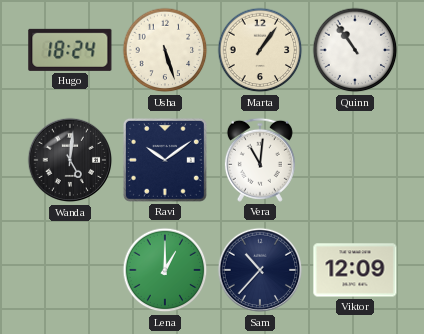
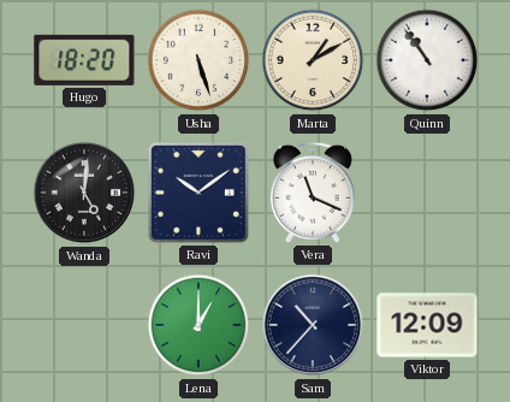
Hugo: 18:24 -> 18:20
Marta: 1:06 -> 1:10
Vera: 11:01 -> 11:19
